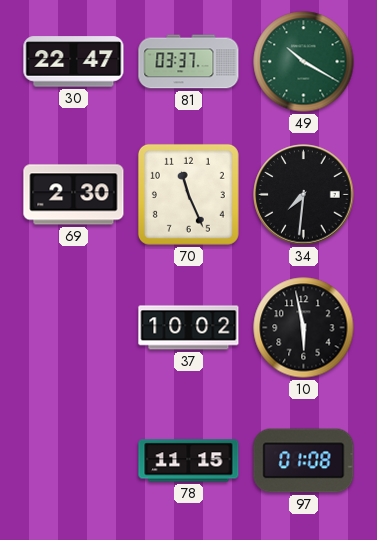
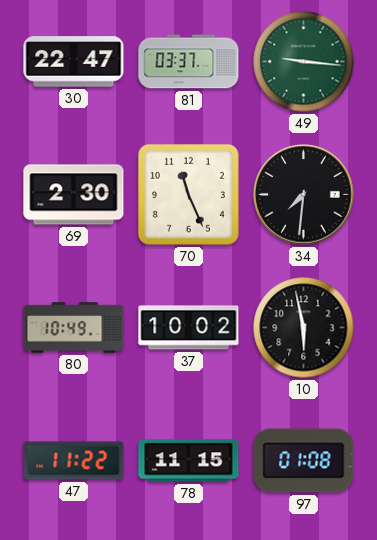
49: 10:20 -> 9:16
80: none -> 10:49
47: none -> 11:22
